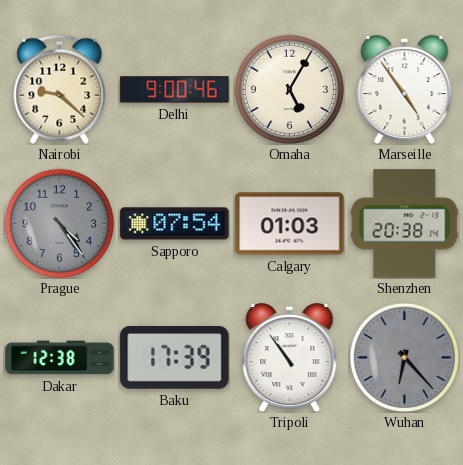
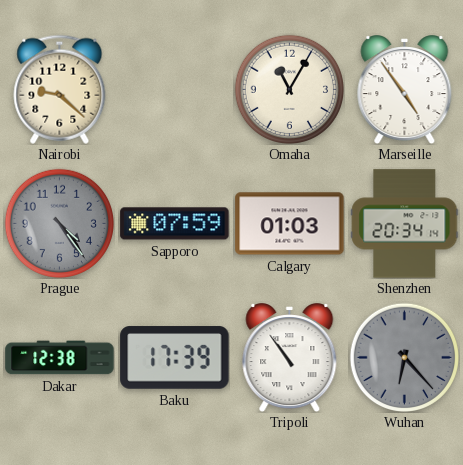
Delhi: 9:00 -> none
Omaha: 5:05 -> 11:05
Sapporo: 07:54 -> 07:59
Shenzhen: 20:38 -> 20:34
